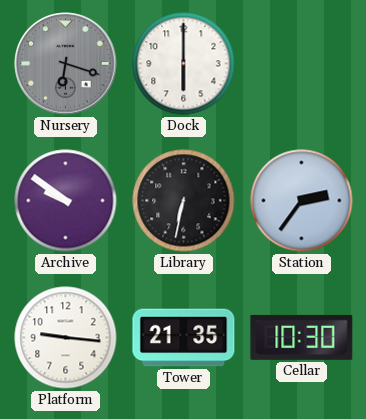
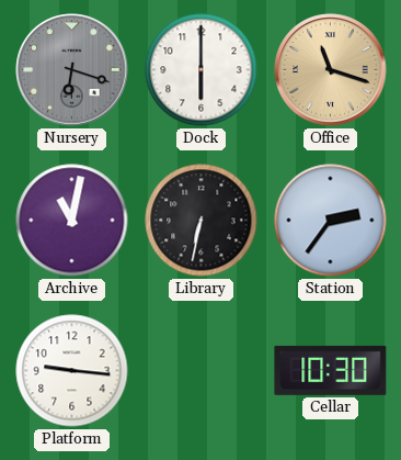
Office: none -> 11:18
Archive: 9:51 -> 11:02
Tower: 21:35 -> none
